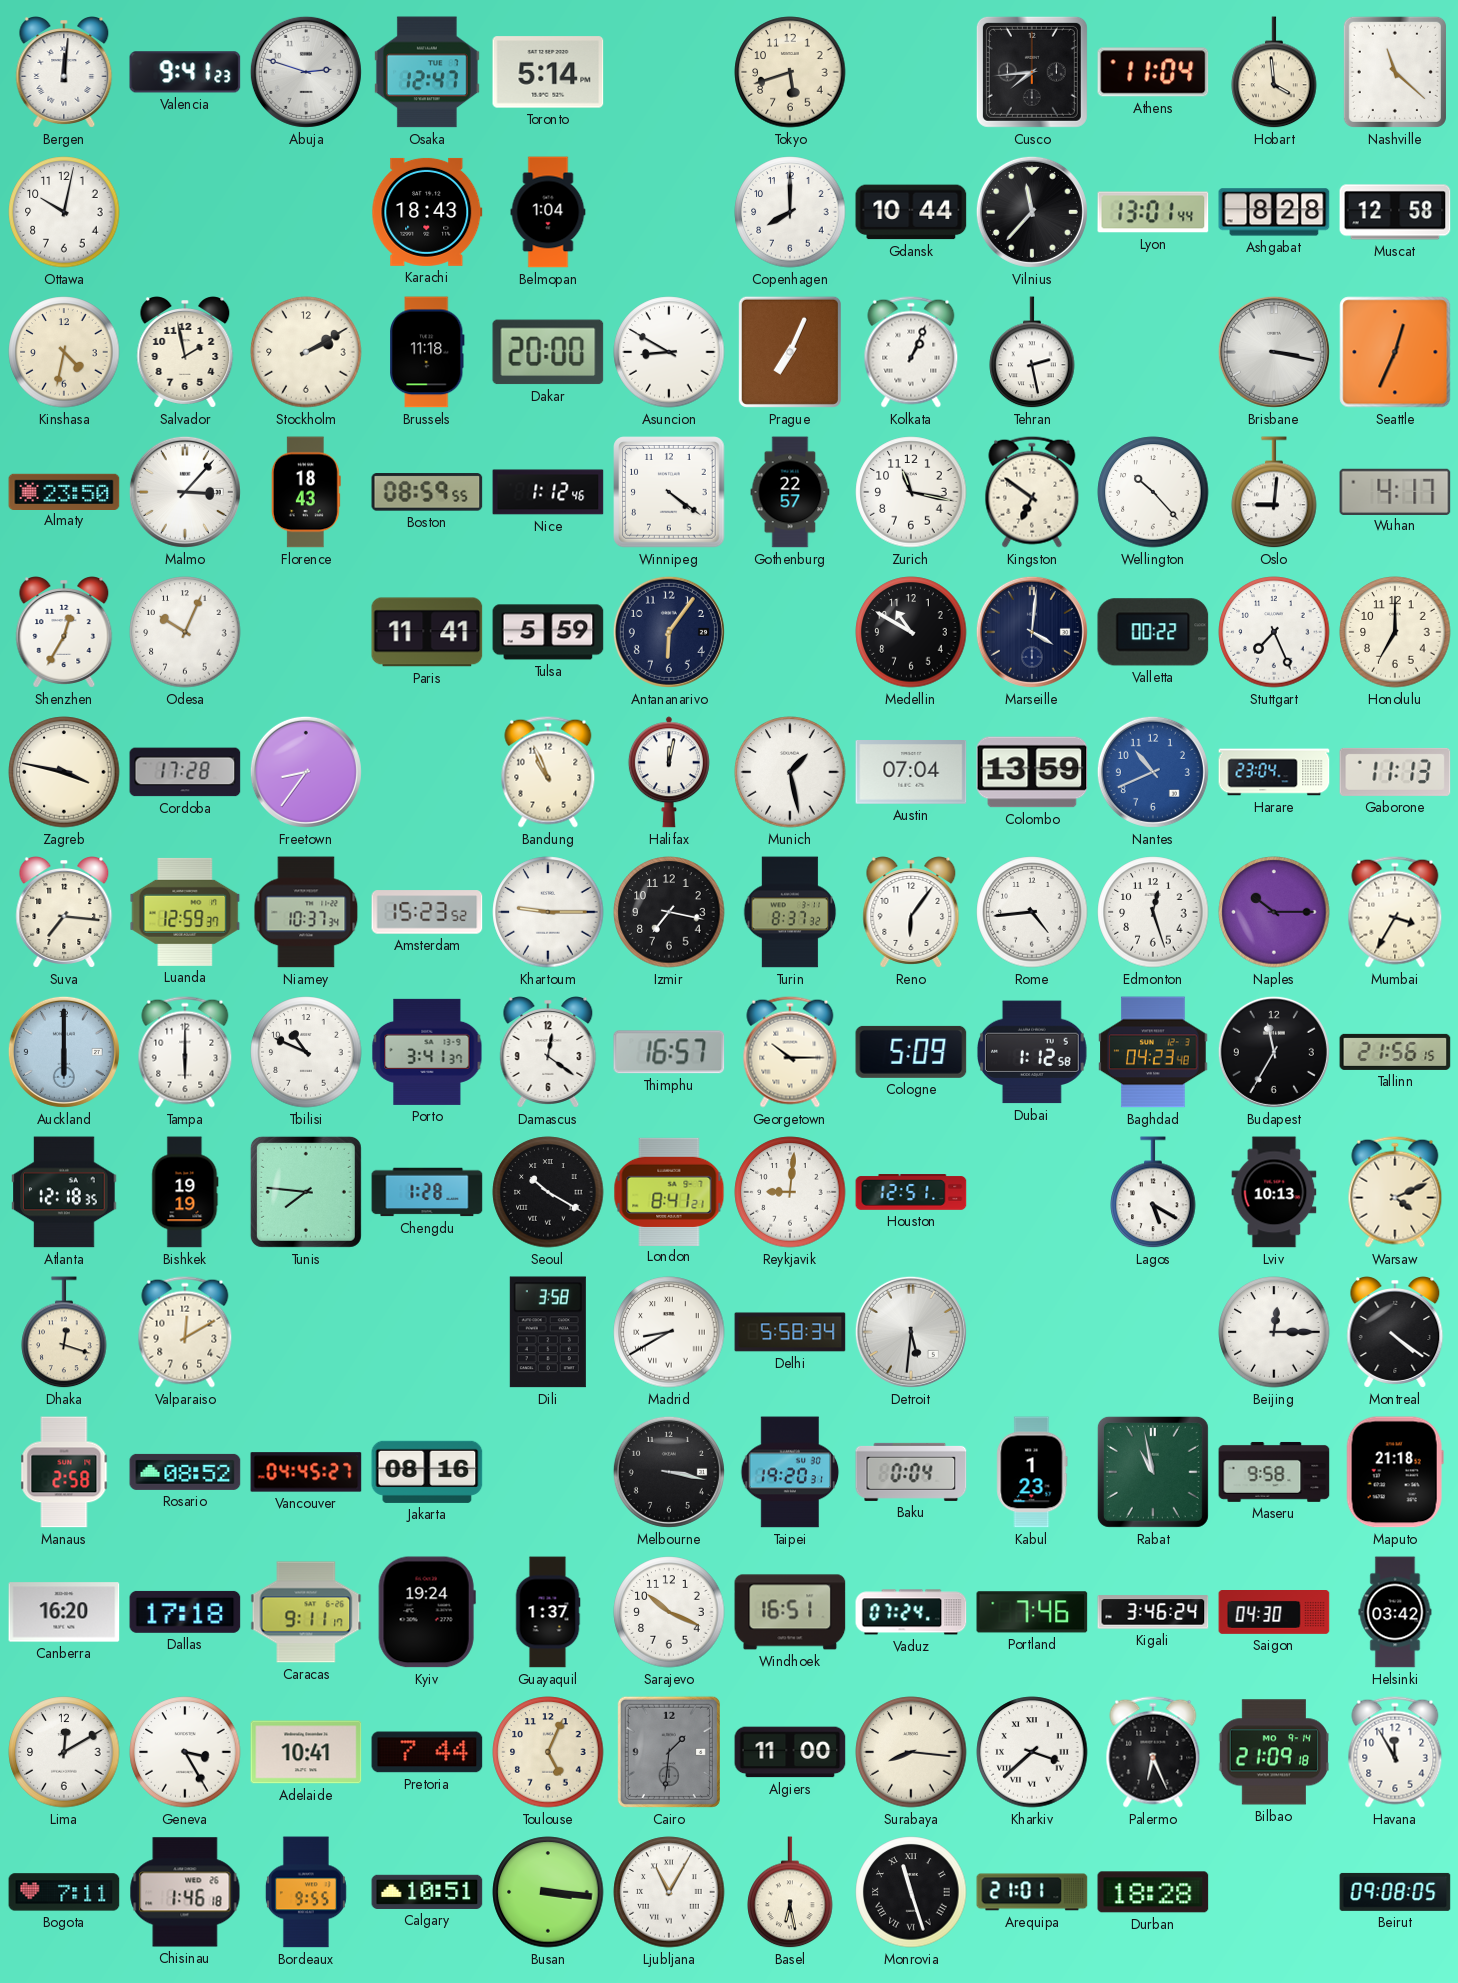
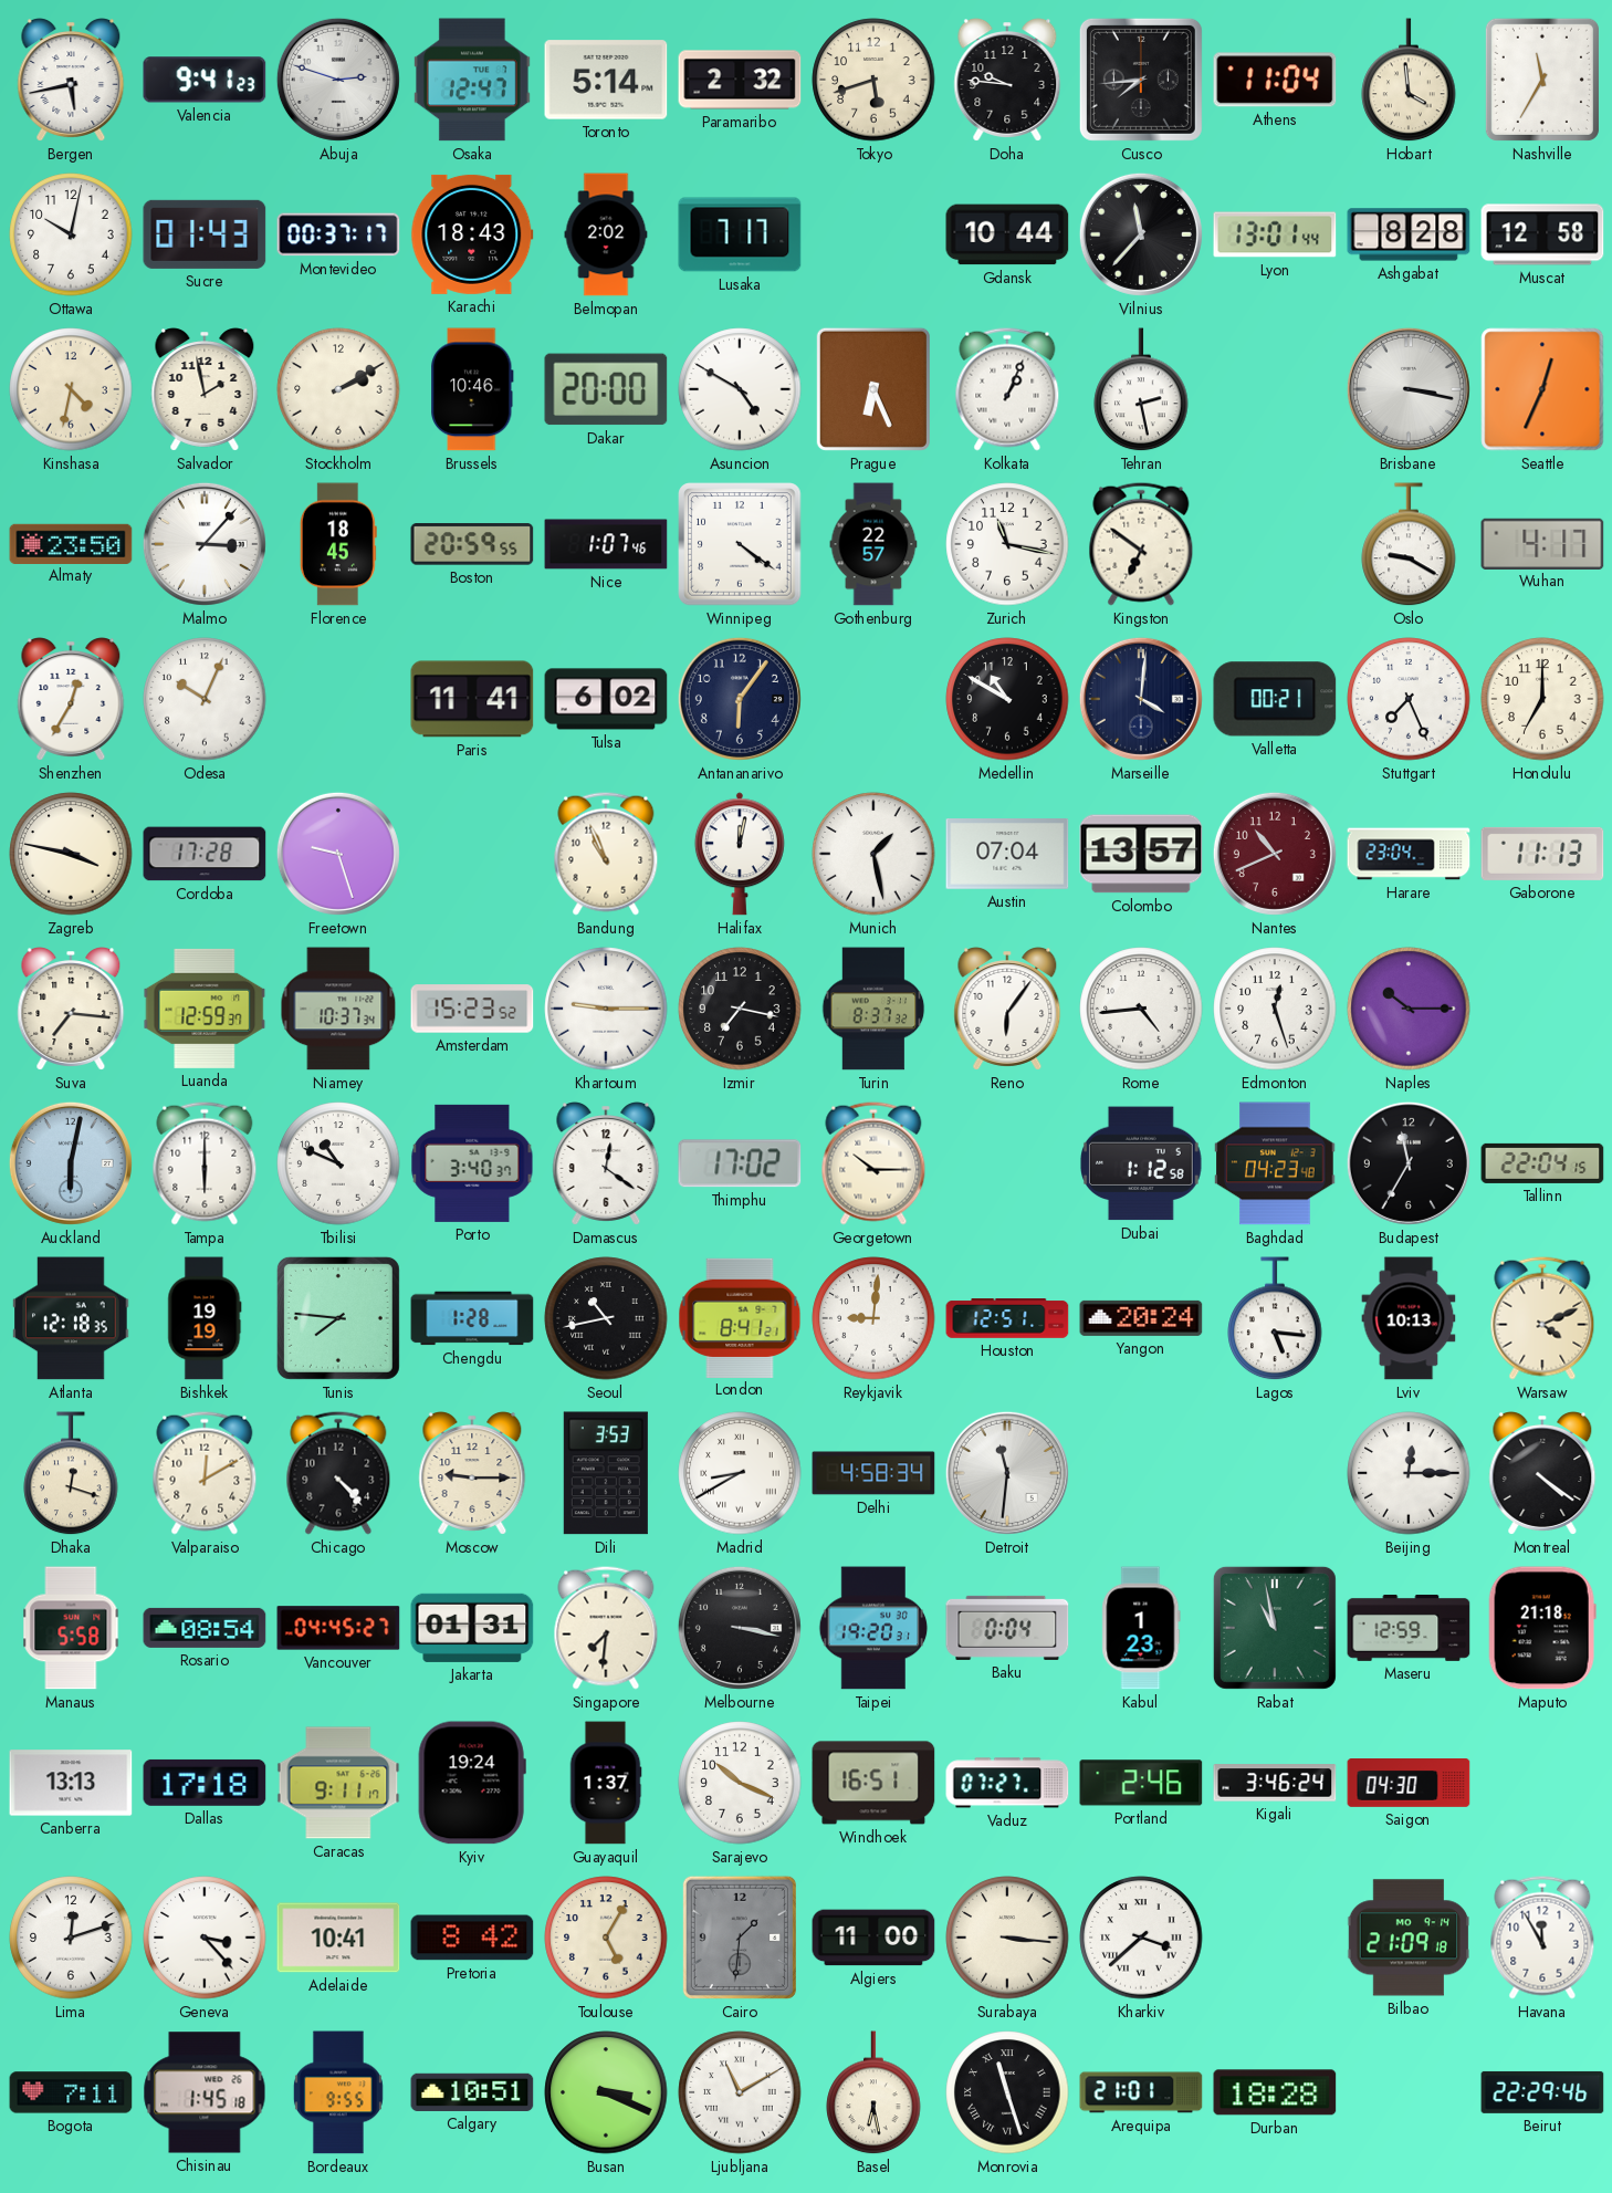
Bergen: 12:01 -> 5:43
Paramaribo: none -> 2:32
Doha: none -> 9:46
Nashville: 11:22 -> 11:35
Sucre: none -> 01:43
Montevideo: none -> 00:37
Belmopan: 1:04 -> 2:02
Lusaka: none -> 7:17
Copenhagen: 8:00 -> none
Brussels: 11:18 -> 10:46
Asuncion: 8:50 -> 4:50
Prague: 7:04 -> 6:26
Florence: 18:43 -> 18:45
Boston: 08:59 -> 20:59
Nice: 1:12 -> 1:07
Wellington: 10:23 -> none
Oslo: 9:01 -> 9:20
Tulsa: 5:59 -> 6:02
Valletta: 00:22 -> 00:21
Freetown: 8:36 -> 9:27
Colombo: 13:59 -> 13:57
Nantes dial: blue -> burgundy
Mumbai: 3:35 -> none
Auckland: 6:00 -> 6:02
Porto: 3:41 -> 3:40
Thimphu: 16:57 -> 17:02
Cologne: 5:09 -> none
Tallinn: 21:56 -> 22:04
Seoul: 10:20 -> 10:43
Yangon: none -> 20:24
Lagos: 5:20 -> 5:16
Chicago: none -> 4:23
Moscow: none -> 9:15
Dili: 3:58 -> 3:53
Delhi: 5:58 -> 4:58
Detroit: 5:31 -> 11:31
Manaus: 2:58 -> 5:58
Rosario: 08:52 -> 08:54
Jakarta: 08:16 -> 01:31
Singapore: none -> 7:31
Maseru: 9:58 -> 12:59
Canberra: 16:20 -> 13:13
Vaduz: 07:24 -> 07:27
Portland: 7:46 -> 2:46
Helsinki: 03:42 -> none
Lima: 12:10 -> 12:12
Geneva: 3:25 -> 3:23
Pretoria: 7:44 -> 8:42
Toulouse: 5:04 -> 5:05
Surabaya: 8:16 -> 3:16
Palermo: 6:26 -> none
Chisinau: 1:46 -> 1:45
Busan: 3:16 -> 3:19
Ljubljana: 11:05 -> 11:10
Beirut: 09:08 -> 22:29
